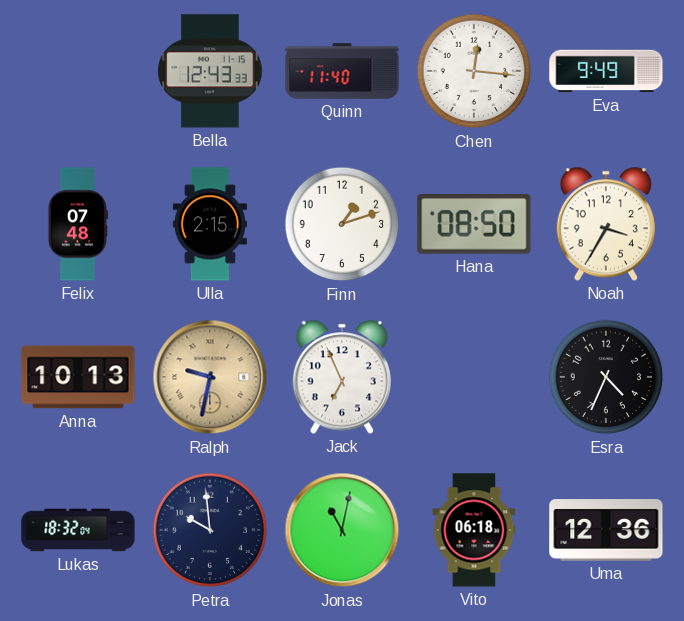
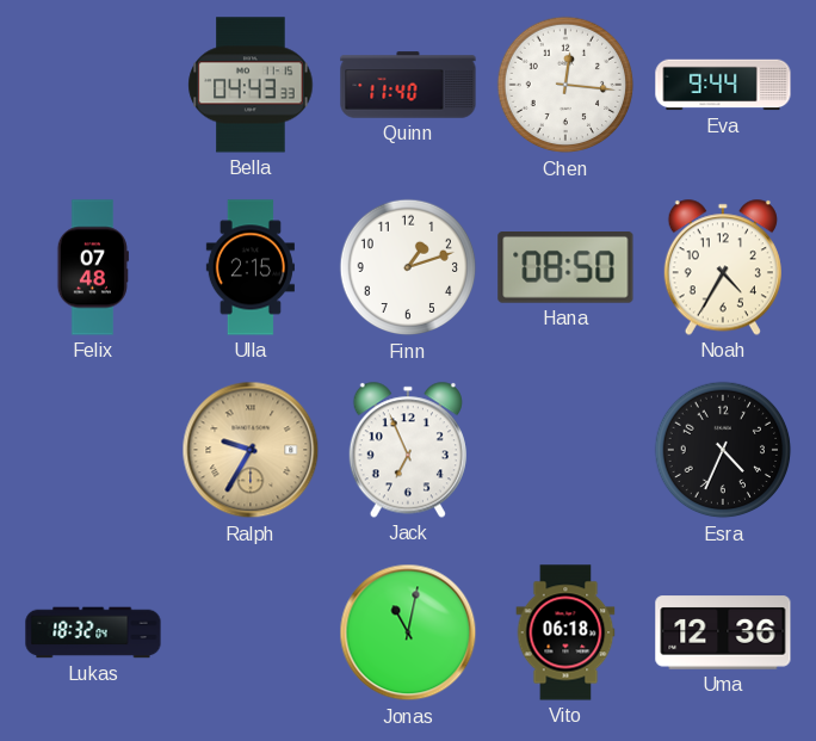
Bella: 12:43 -> 04:43
Eva: 9:49 -> 9:44
Noah: 3:35 -> 4:35
Anna: 10:13 -> none
Ralph: 9:32 -> 9:35
Petra: 9:59 -> none
